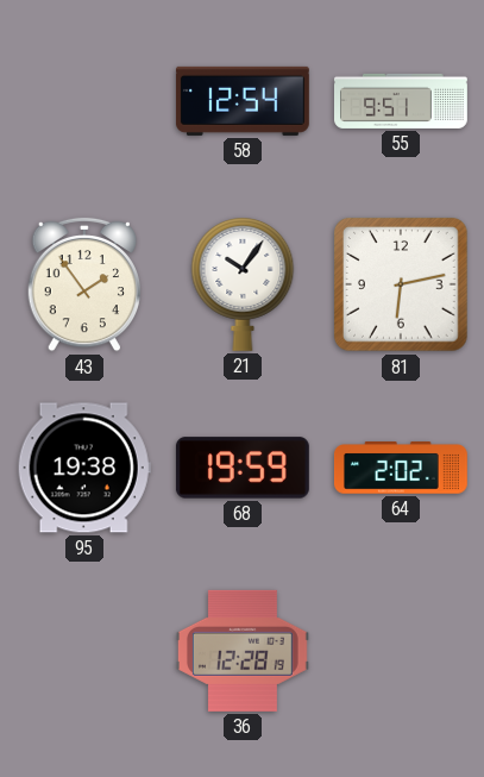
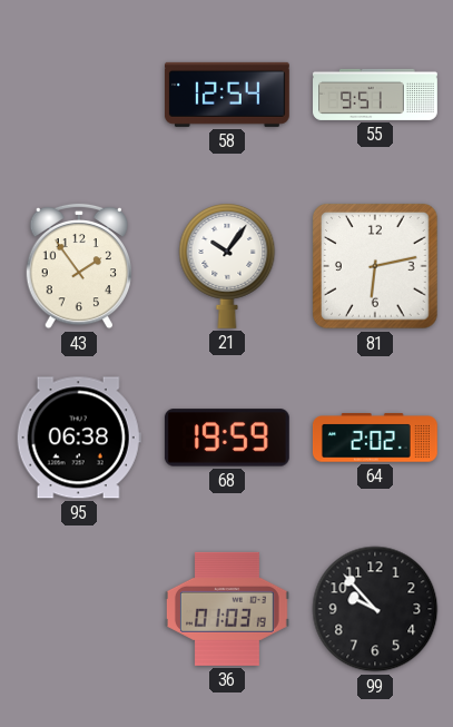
95: 19:38 -> 06:38
36: 12:28 -> 01:03
99: none -> 9:53
